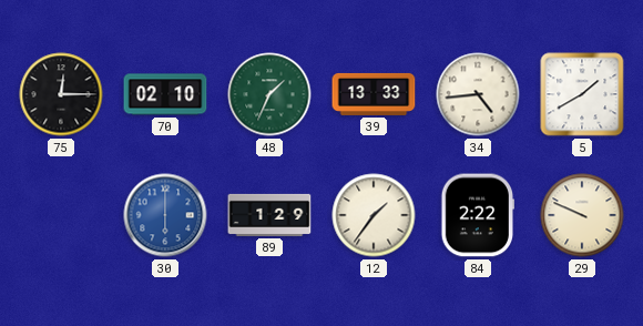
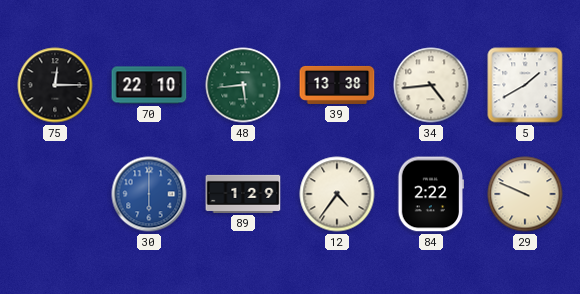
70: 02:10 -> 22:10
48: 1:34 -> 5:44
39: 13:33 -> 13:38
12: 1:36 -> 4:36
